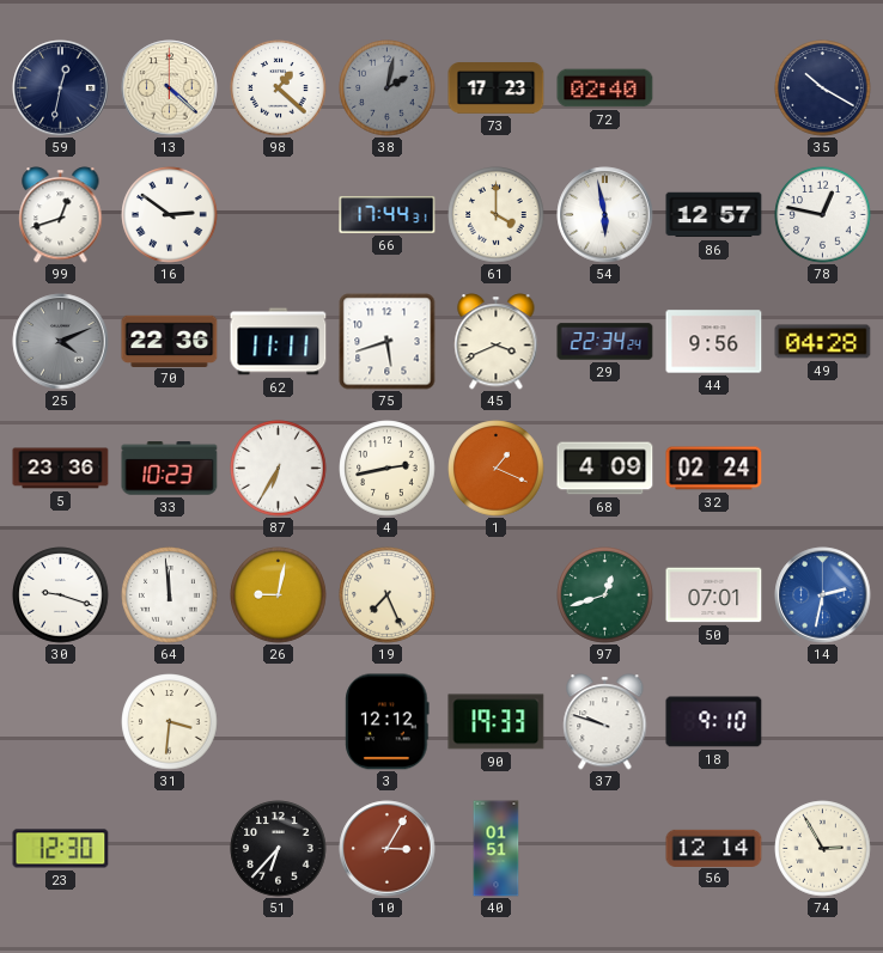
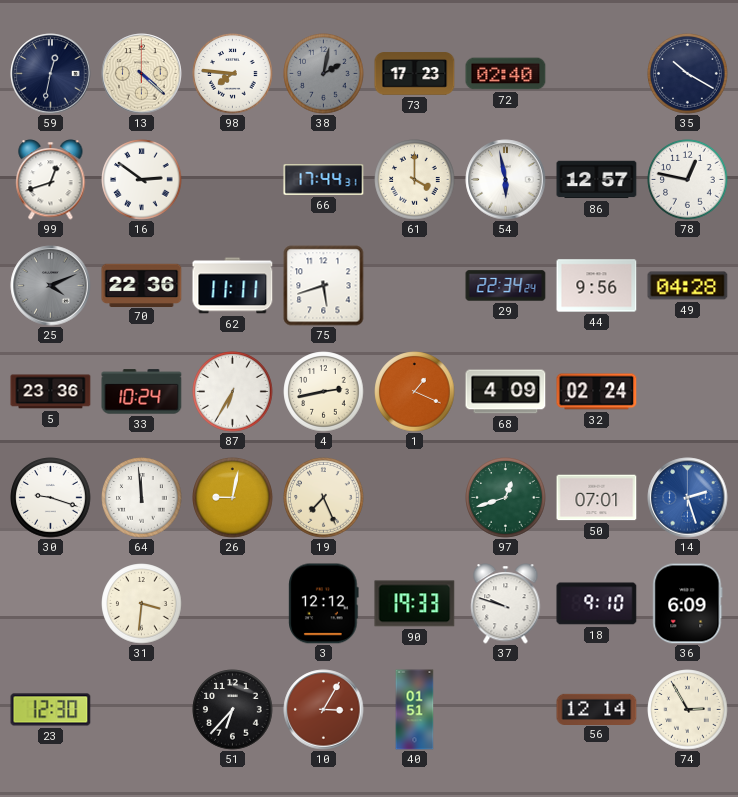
98: 1:22 -> 7:46
45: 3:41 -> none
33: 10:23 -> 10:24
14: 2:32 -> 2:27
36: none -> 6:09
